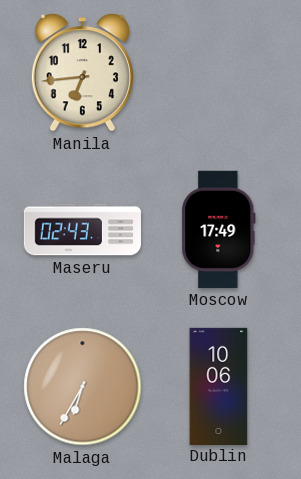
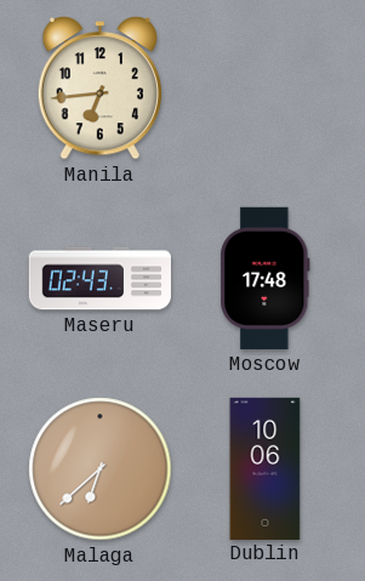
Moscow: 17:49 -> 17:48
Malaga: 6:35 -> 6:38
